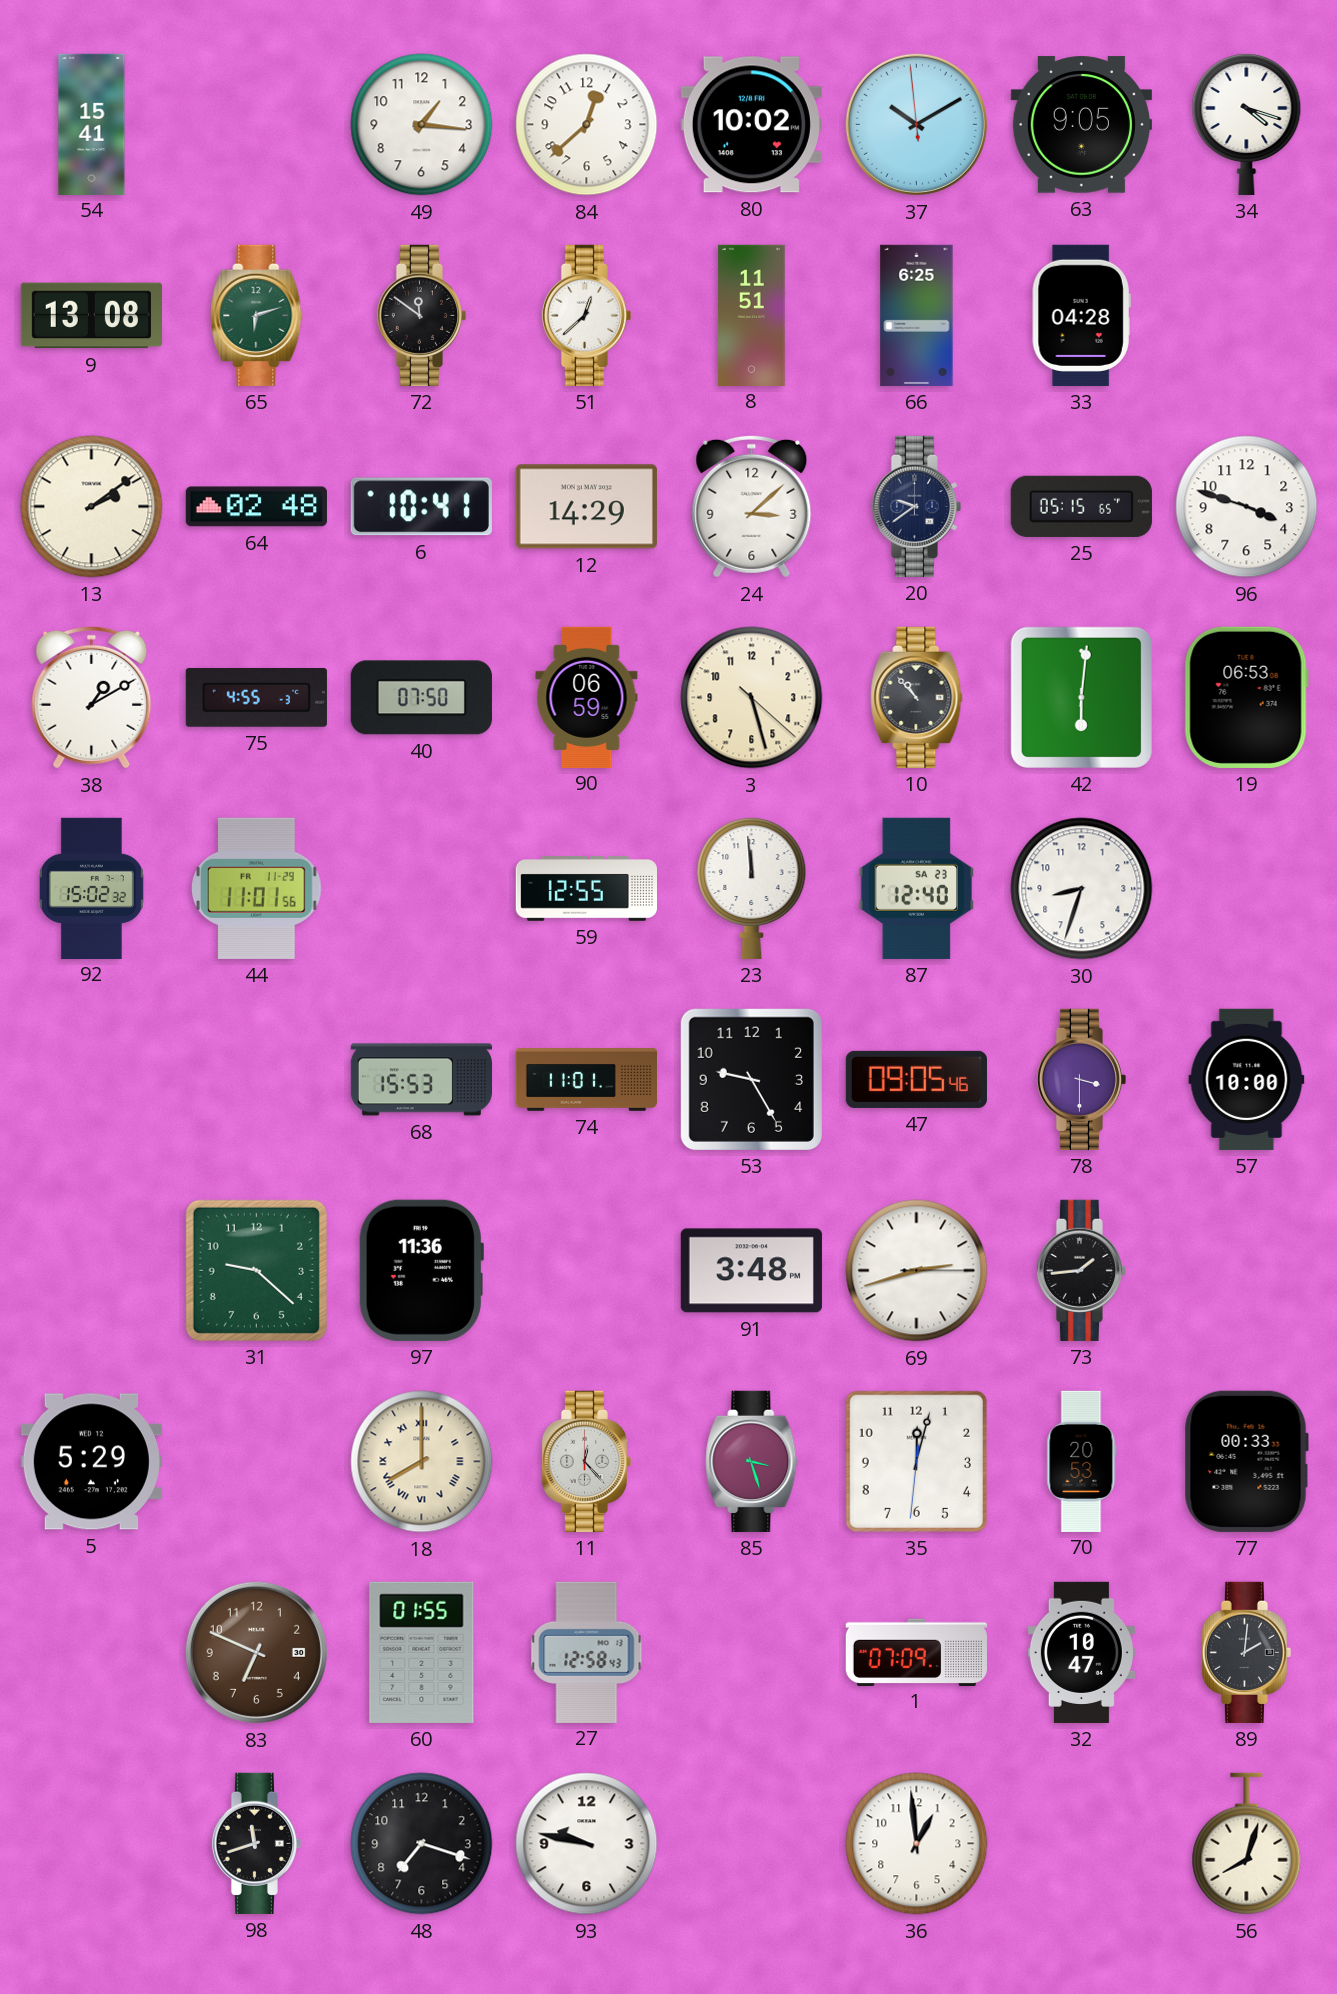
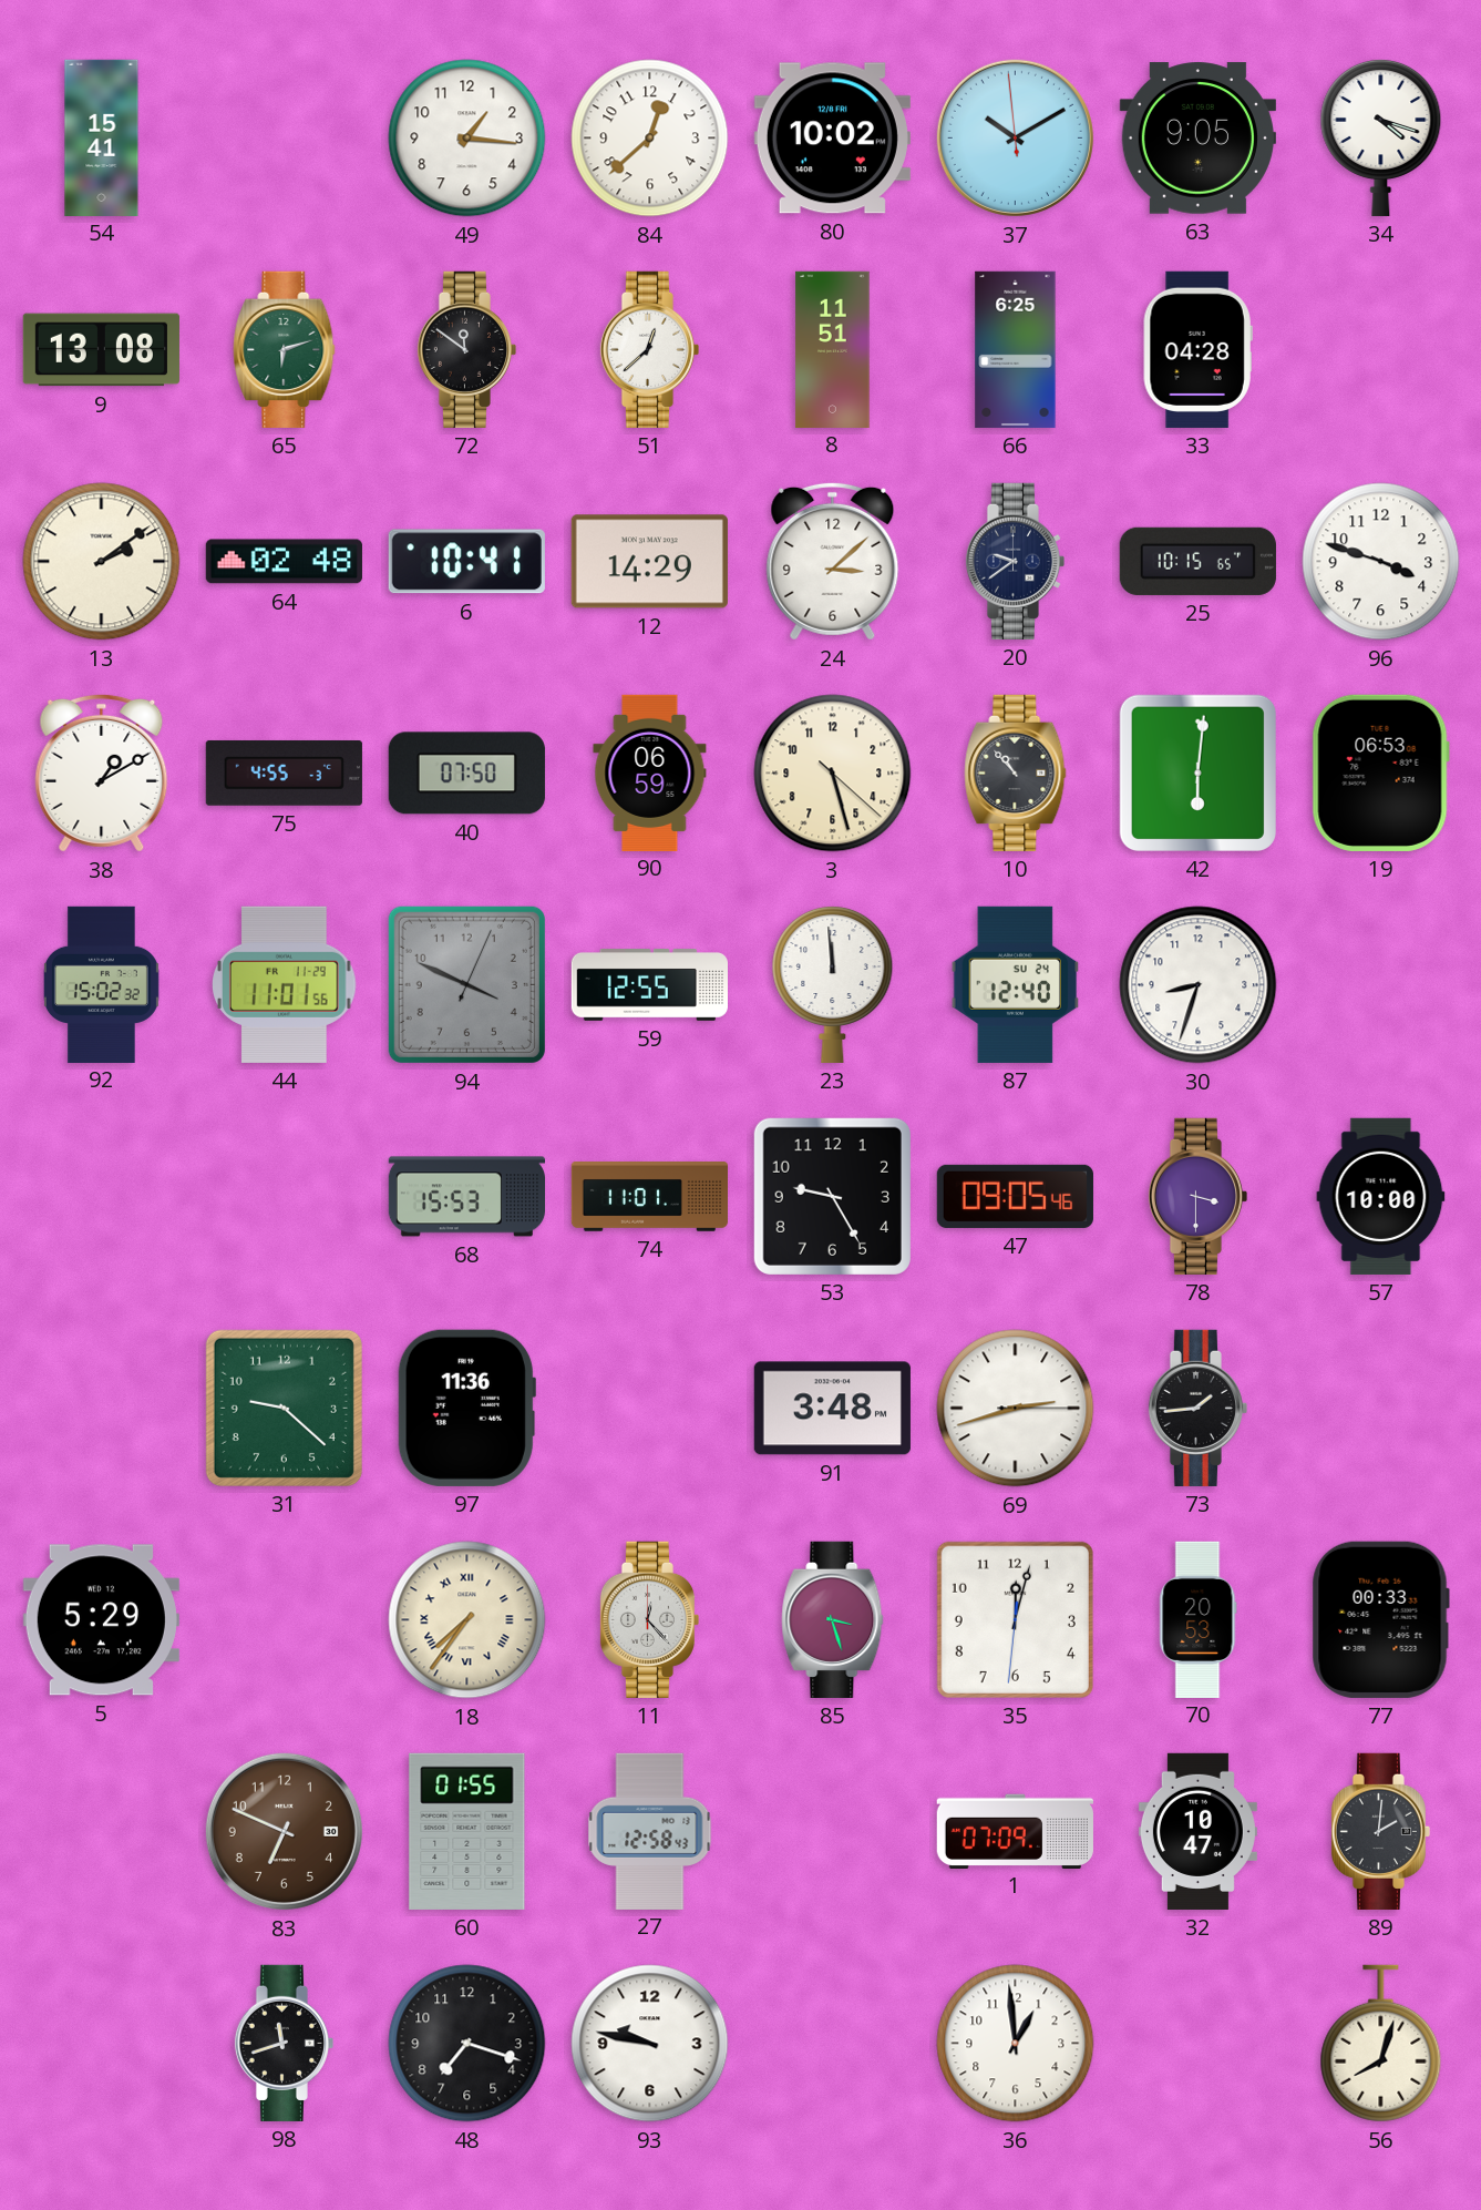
25: 05:15 -> 10:15
94: none -> 3:49
87 date: SA 23 -> SU 24
18: 8:00 -> 7:36
